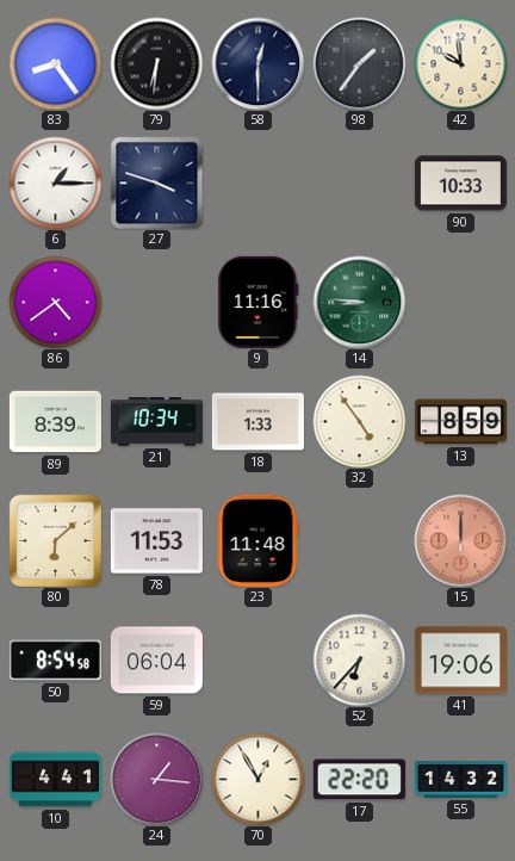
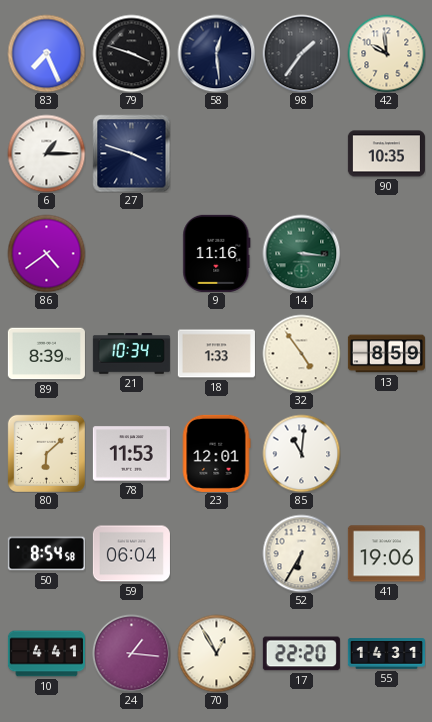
83: 8:24 -> 7:26
79: 6:31 -> 3:48
58: 12:30 -> 12:29
90: 10:33 -> 10:35
14: 8:46 -> 3:16
23: 11:48 -> 12:01
85: none -> 11:01
15: 12:00 -> none
52: 6:37 -> 6:35
55: 14:32 -> 14:31
